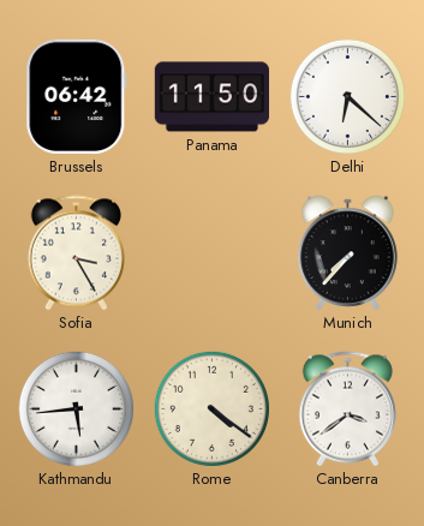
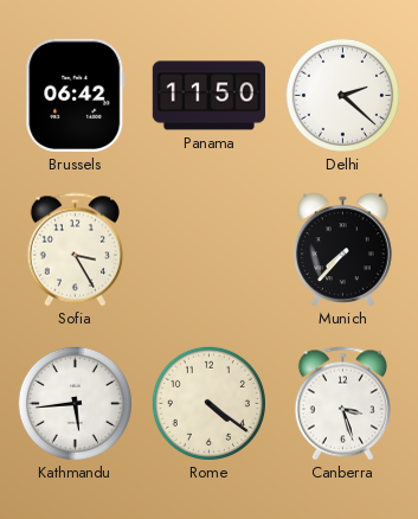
Delhi: 6:22 -> 2:22
Canberra: 3:39 -> 3:27
